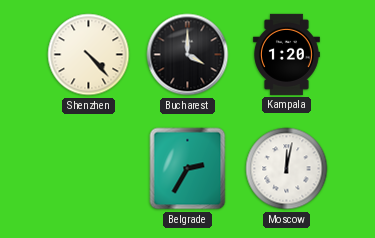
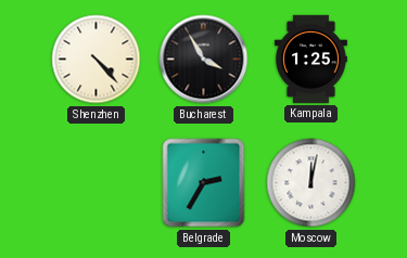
Bucharest: 4:00 -> 3:55
Kampala: 1:20 -> 1:25
